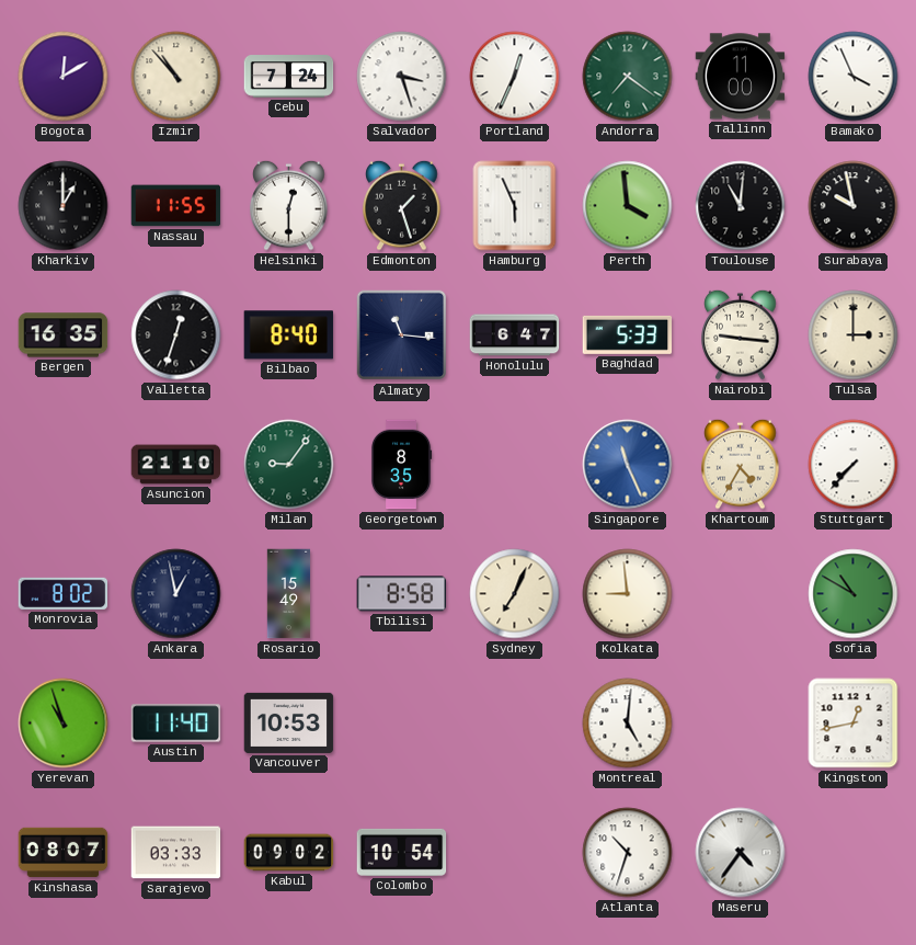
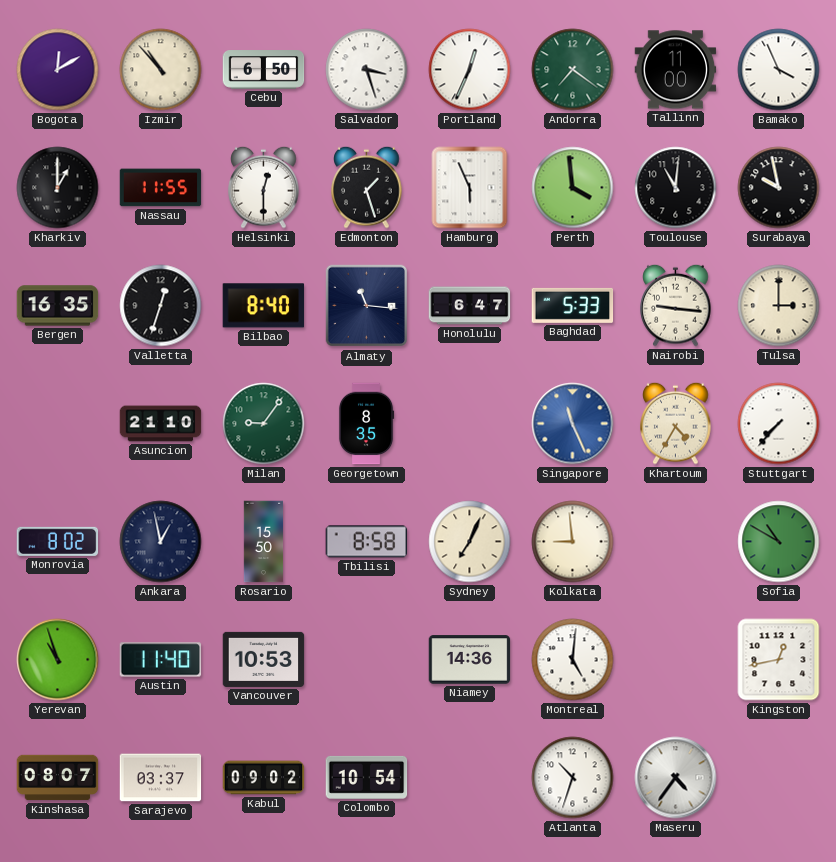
Cebu: 7:24 -> 6:50
Rosario: 15:49 -> 15:50
Niamey: none -> 14:36
Sarajevo: 03:33 -> 03:37
